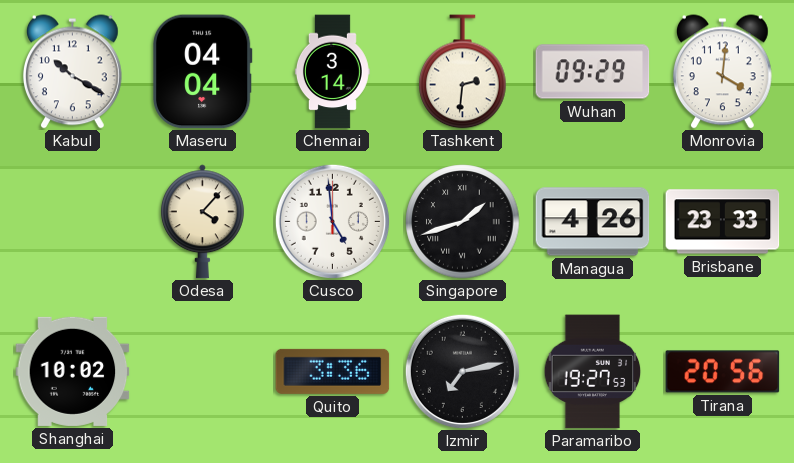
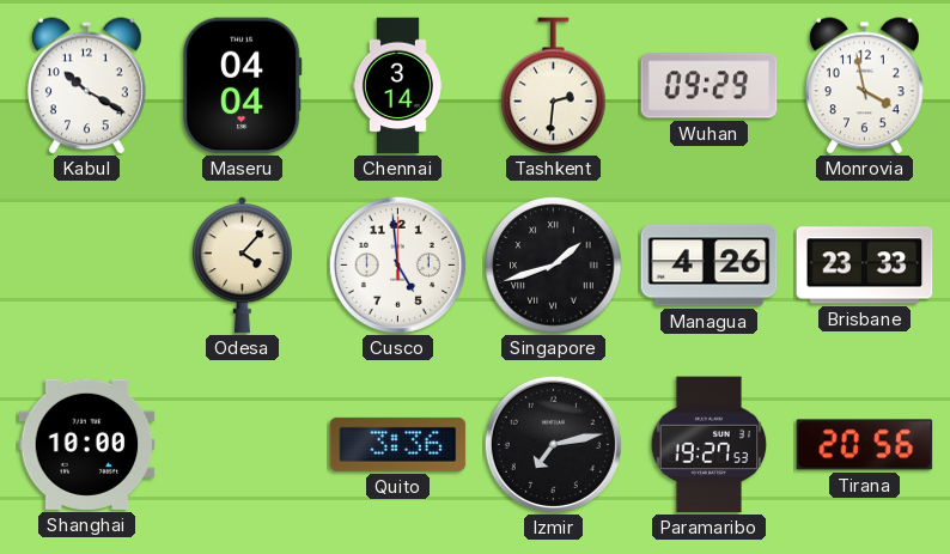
Monrovia: 4:01 -> 3:58
Shanghai: 10:02 -> 10:00
